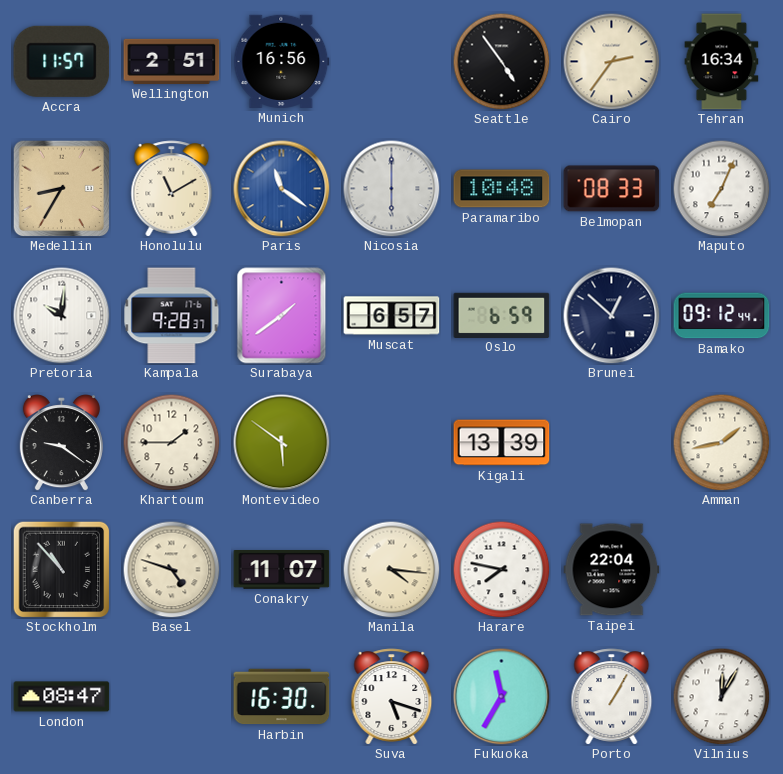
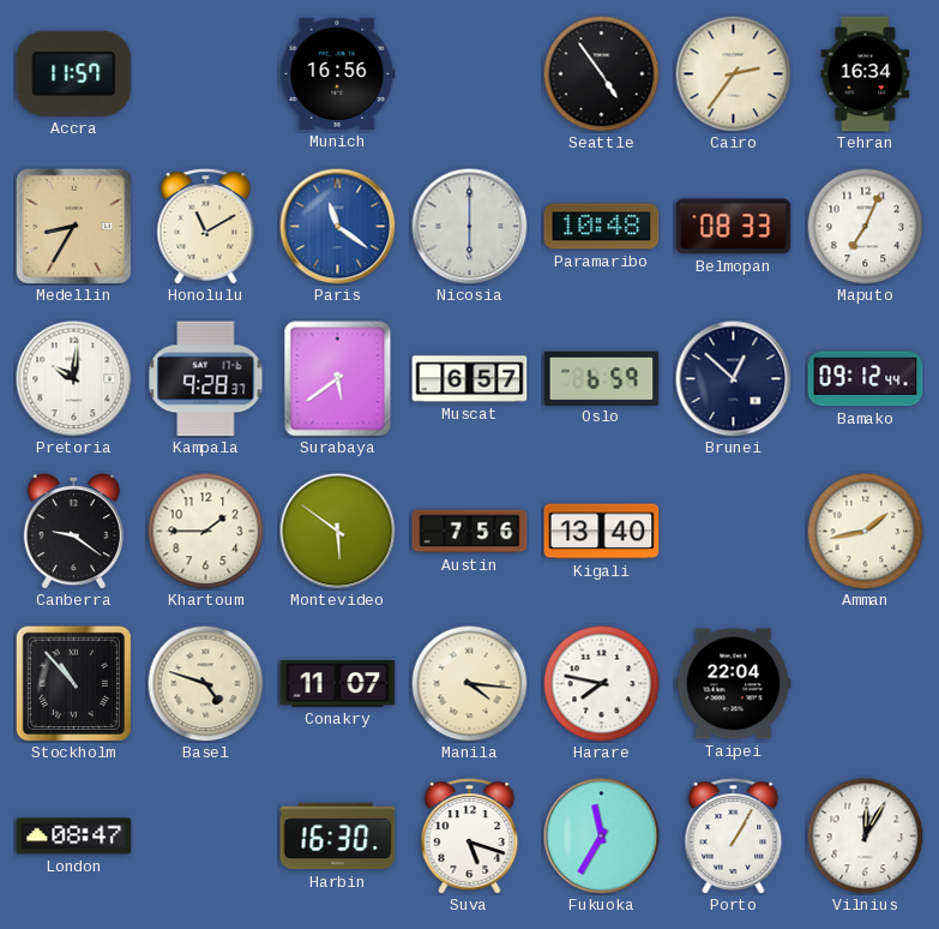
Wellington: 2:51 -> none
Surabaya: 1:39 -> 5:39
Austin: none -> 7:56
Kigali: 13:39 -> 13:40
